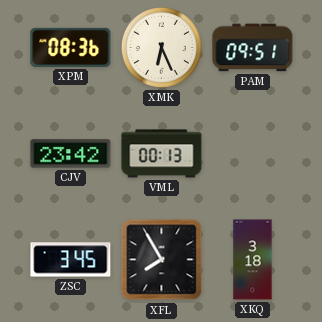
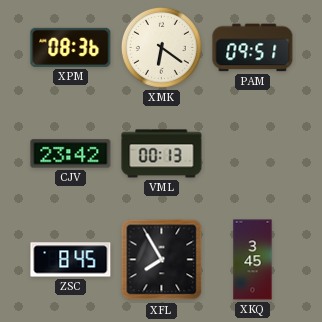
XMK: 6:26 -> 6:21
ZSC: 3:45 -> 8:45
XKQ: 3:18 -> 3:45
